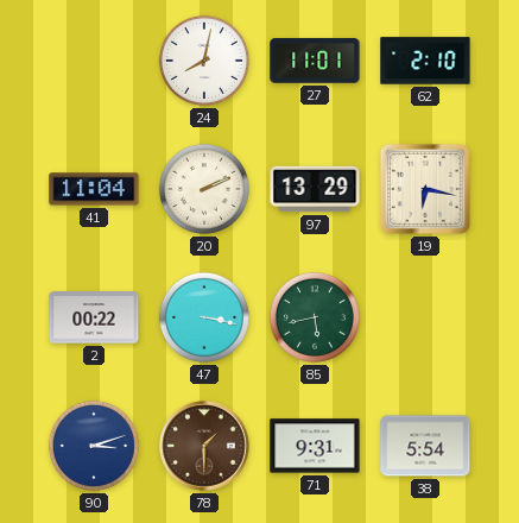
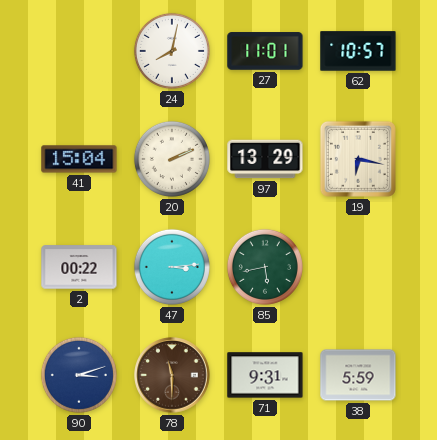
62: 2:10 -> 10:57
41: 11:04 -> 15:04
47: 3:17 -> 3:14
78: 1:30 -> 11:30
38: 5:54 -> 5:59
